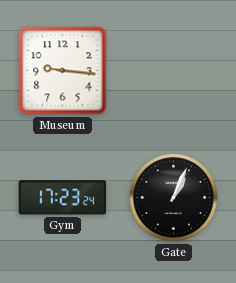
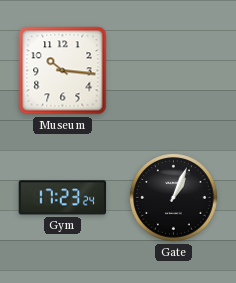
Museum: 9:16 -> 10:16
